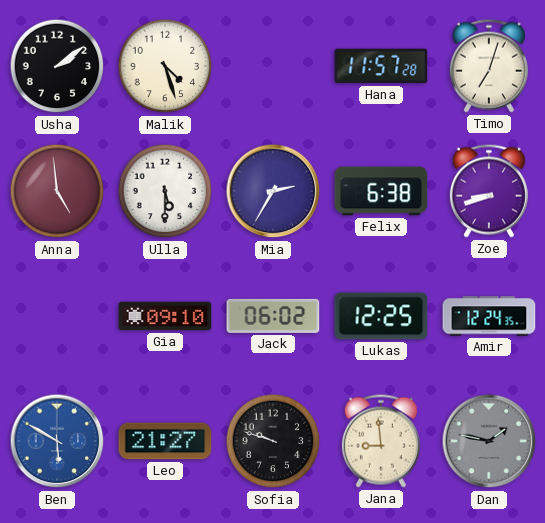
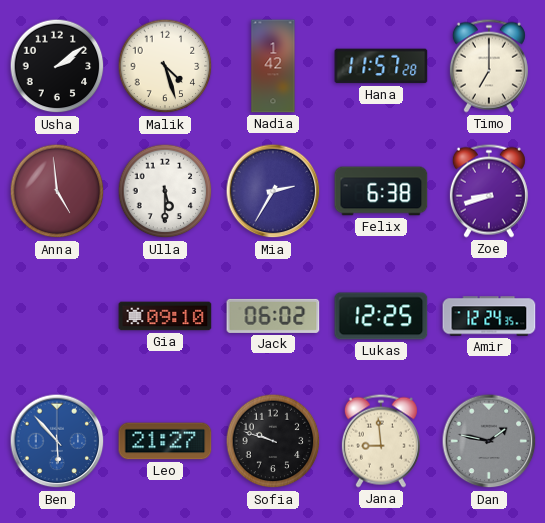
Nadia: none -> 1:42
Timo: 7:03 -> 7:00
Ben: 5:50 -> 5:53
